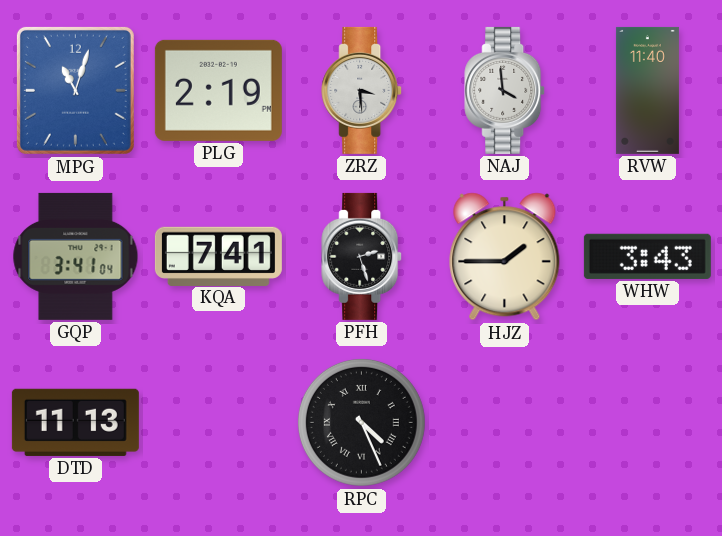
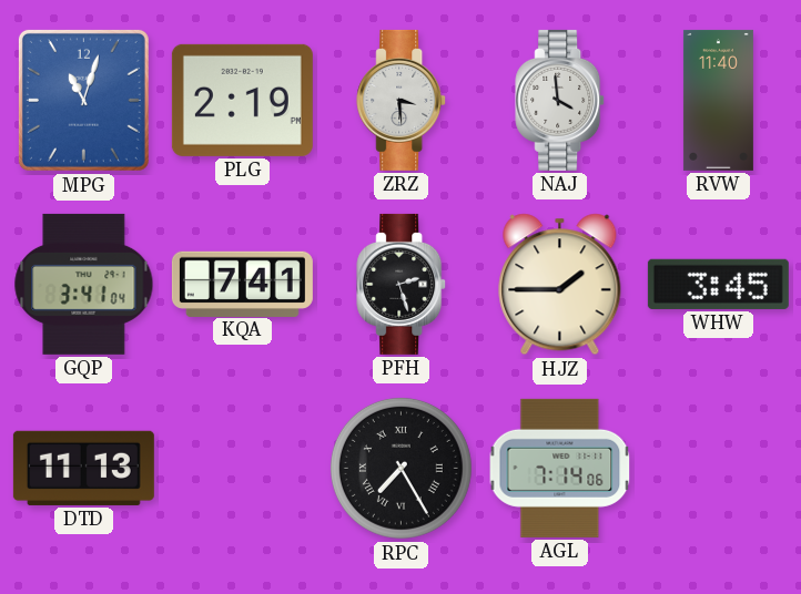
WHW: 3:43 -> 3:45
RPC: 4:26 -> 7:25
AGL: none -> 7:14
